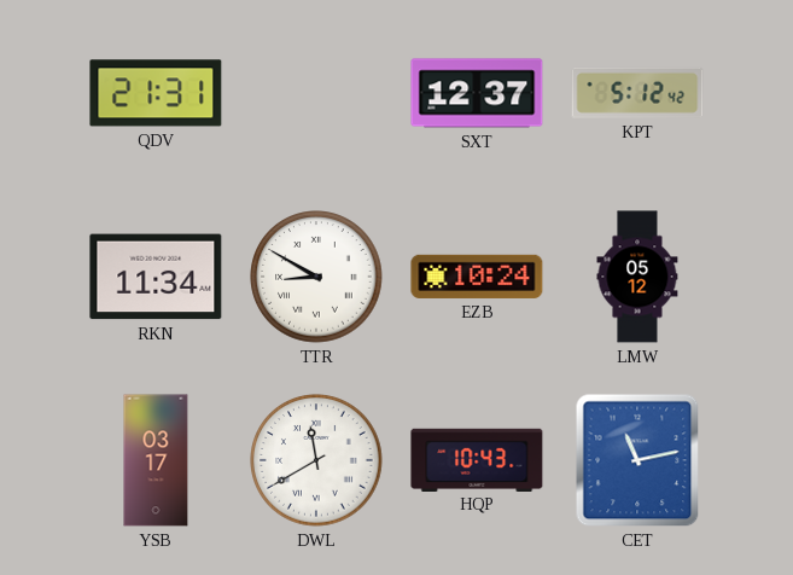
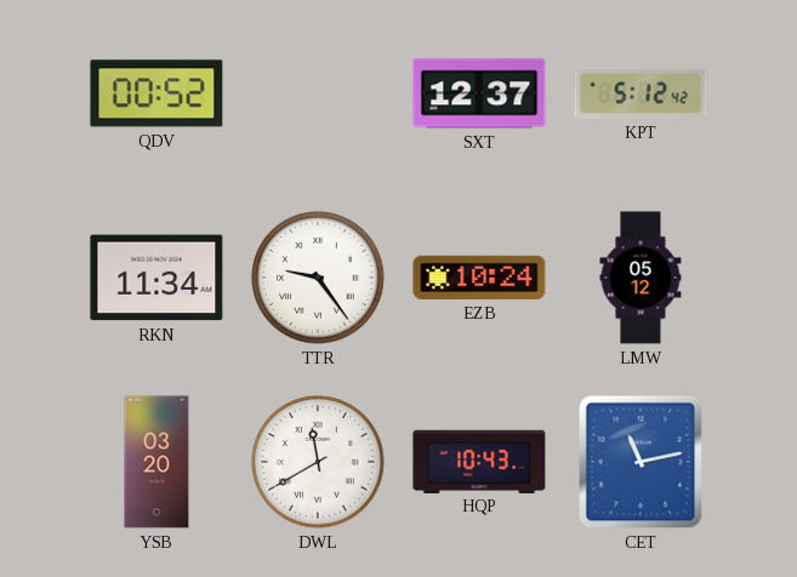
QDV: 21:31 -> 00:52
TTR: 8:50 -> 9:24
YSB: 03:17 -> 03:20
